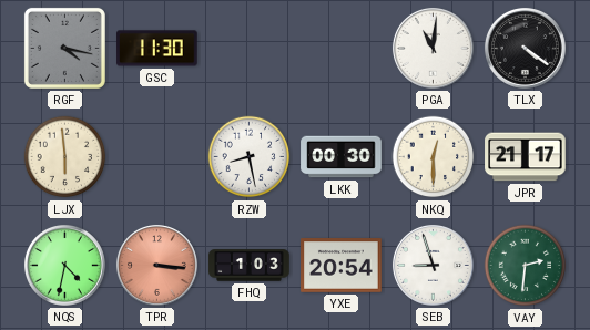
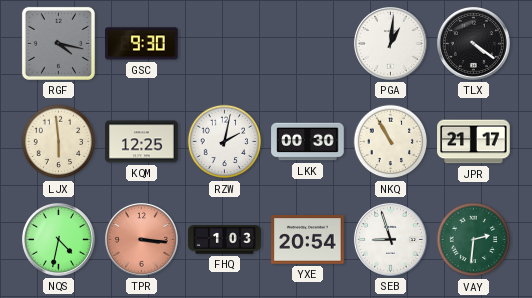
GSC: 11:30 -> 9:30
PGA: 11:01 -> 1:01
KQM: none -> 12:25
RZW: 8:28 -> 2:02
NKQ: 12:30 -> 10:55
